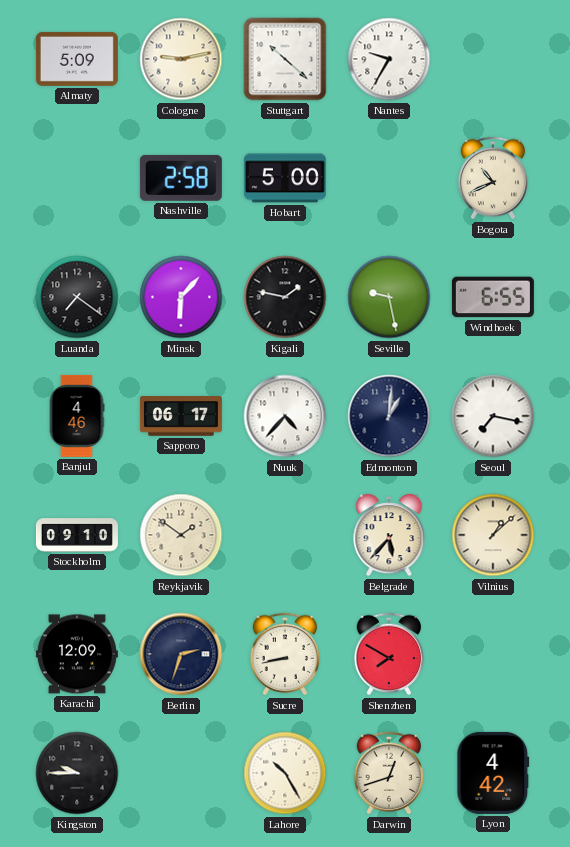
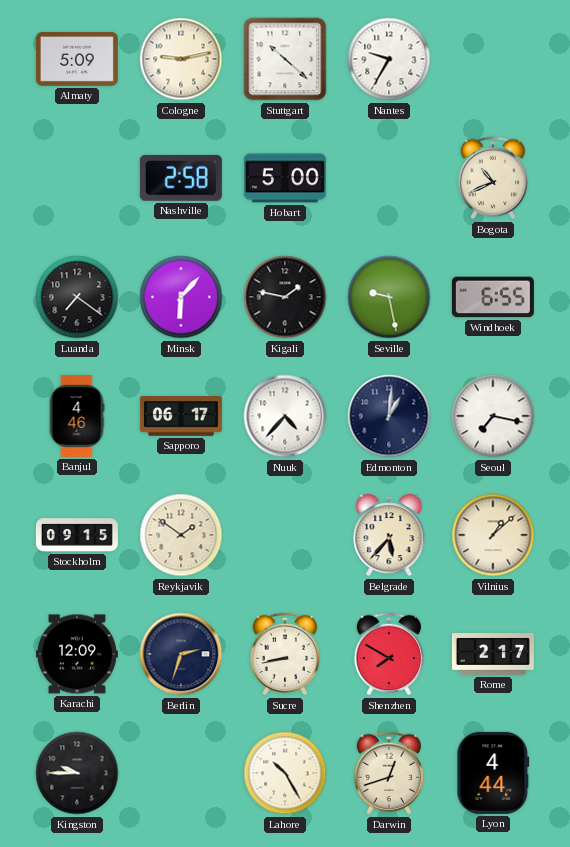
Stockholm: 09:10 -> 09:15
Rome: none -> 2:17
Lyon: 4:42 -> 4:44
